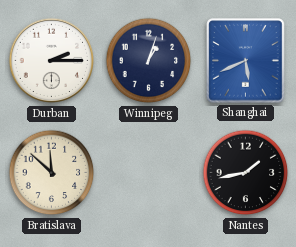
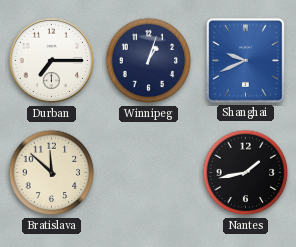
Durban: 2:15 -> 7:15
Shanghai: 5:41 -> 9:41
